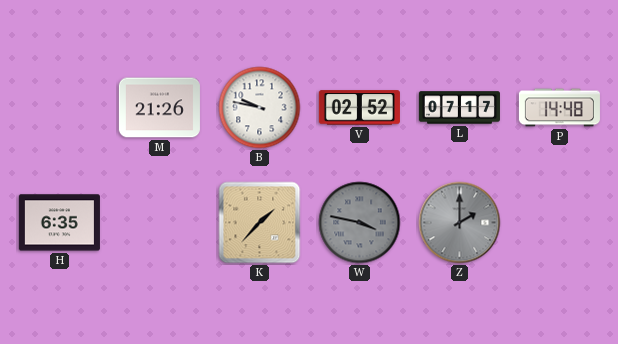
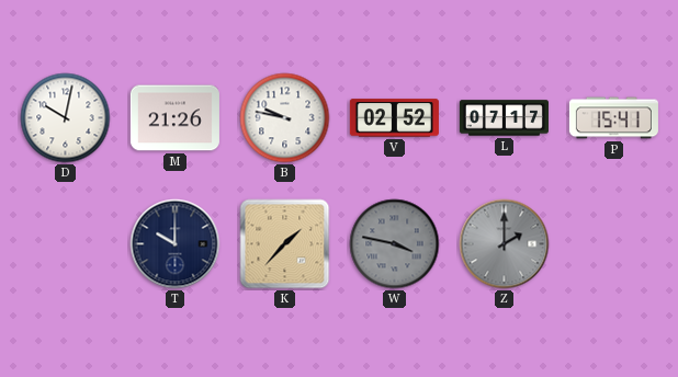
D: none -> 10:02
P: 14:48 -> 15:41
H: 6:35 -> none
T: none -> 10:00
